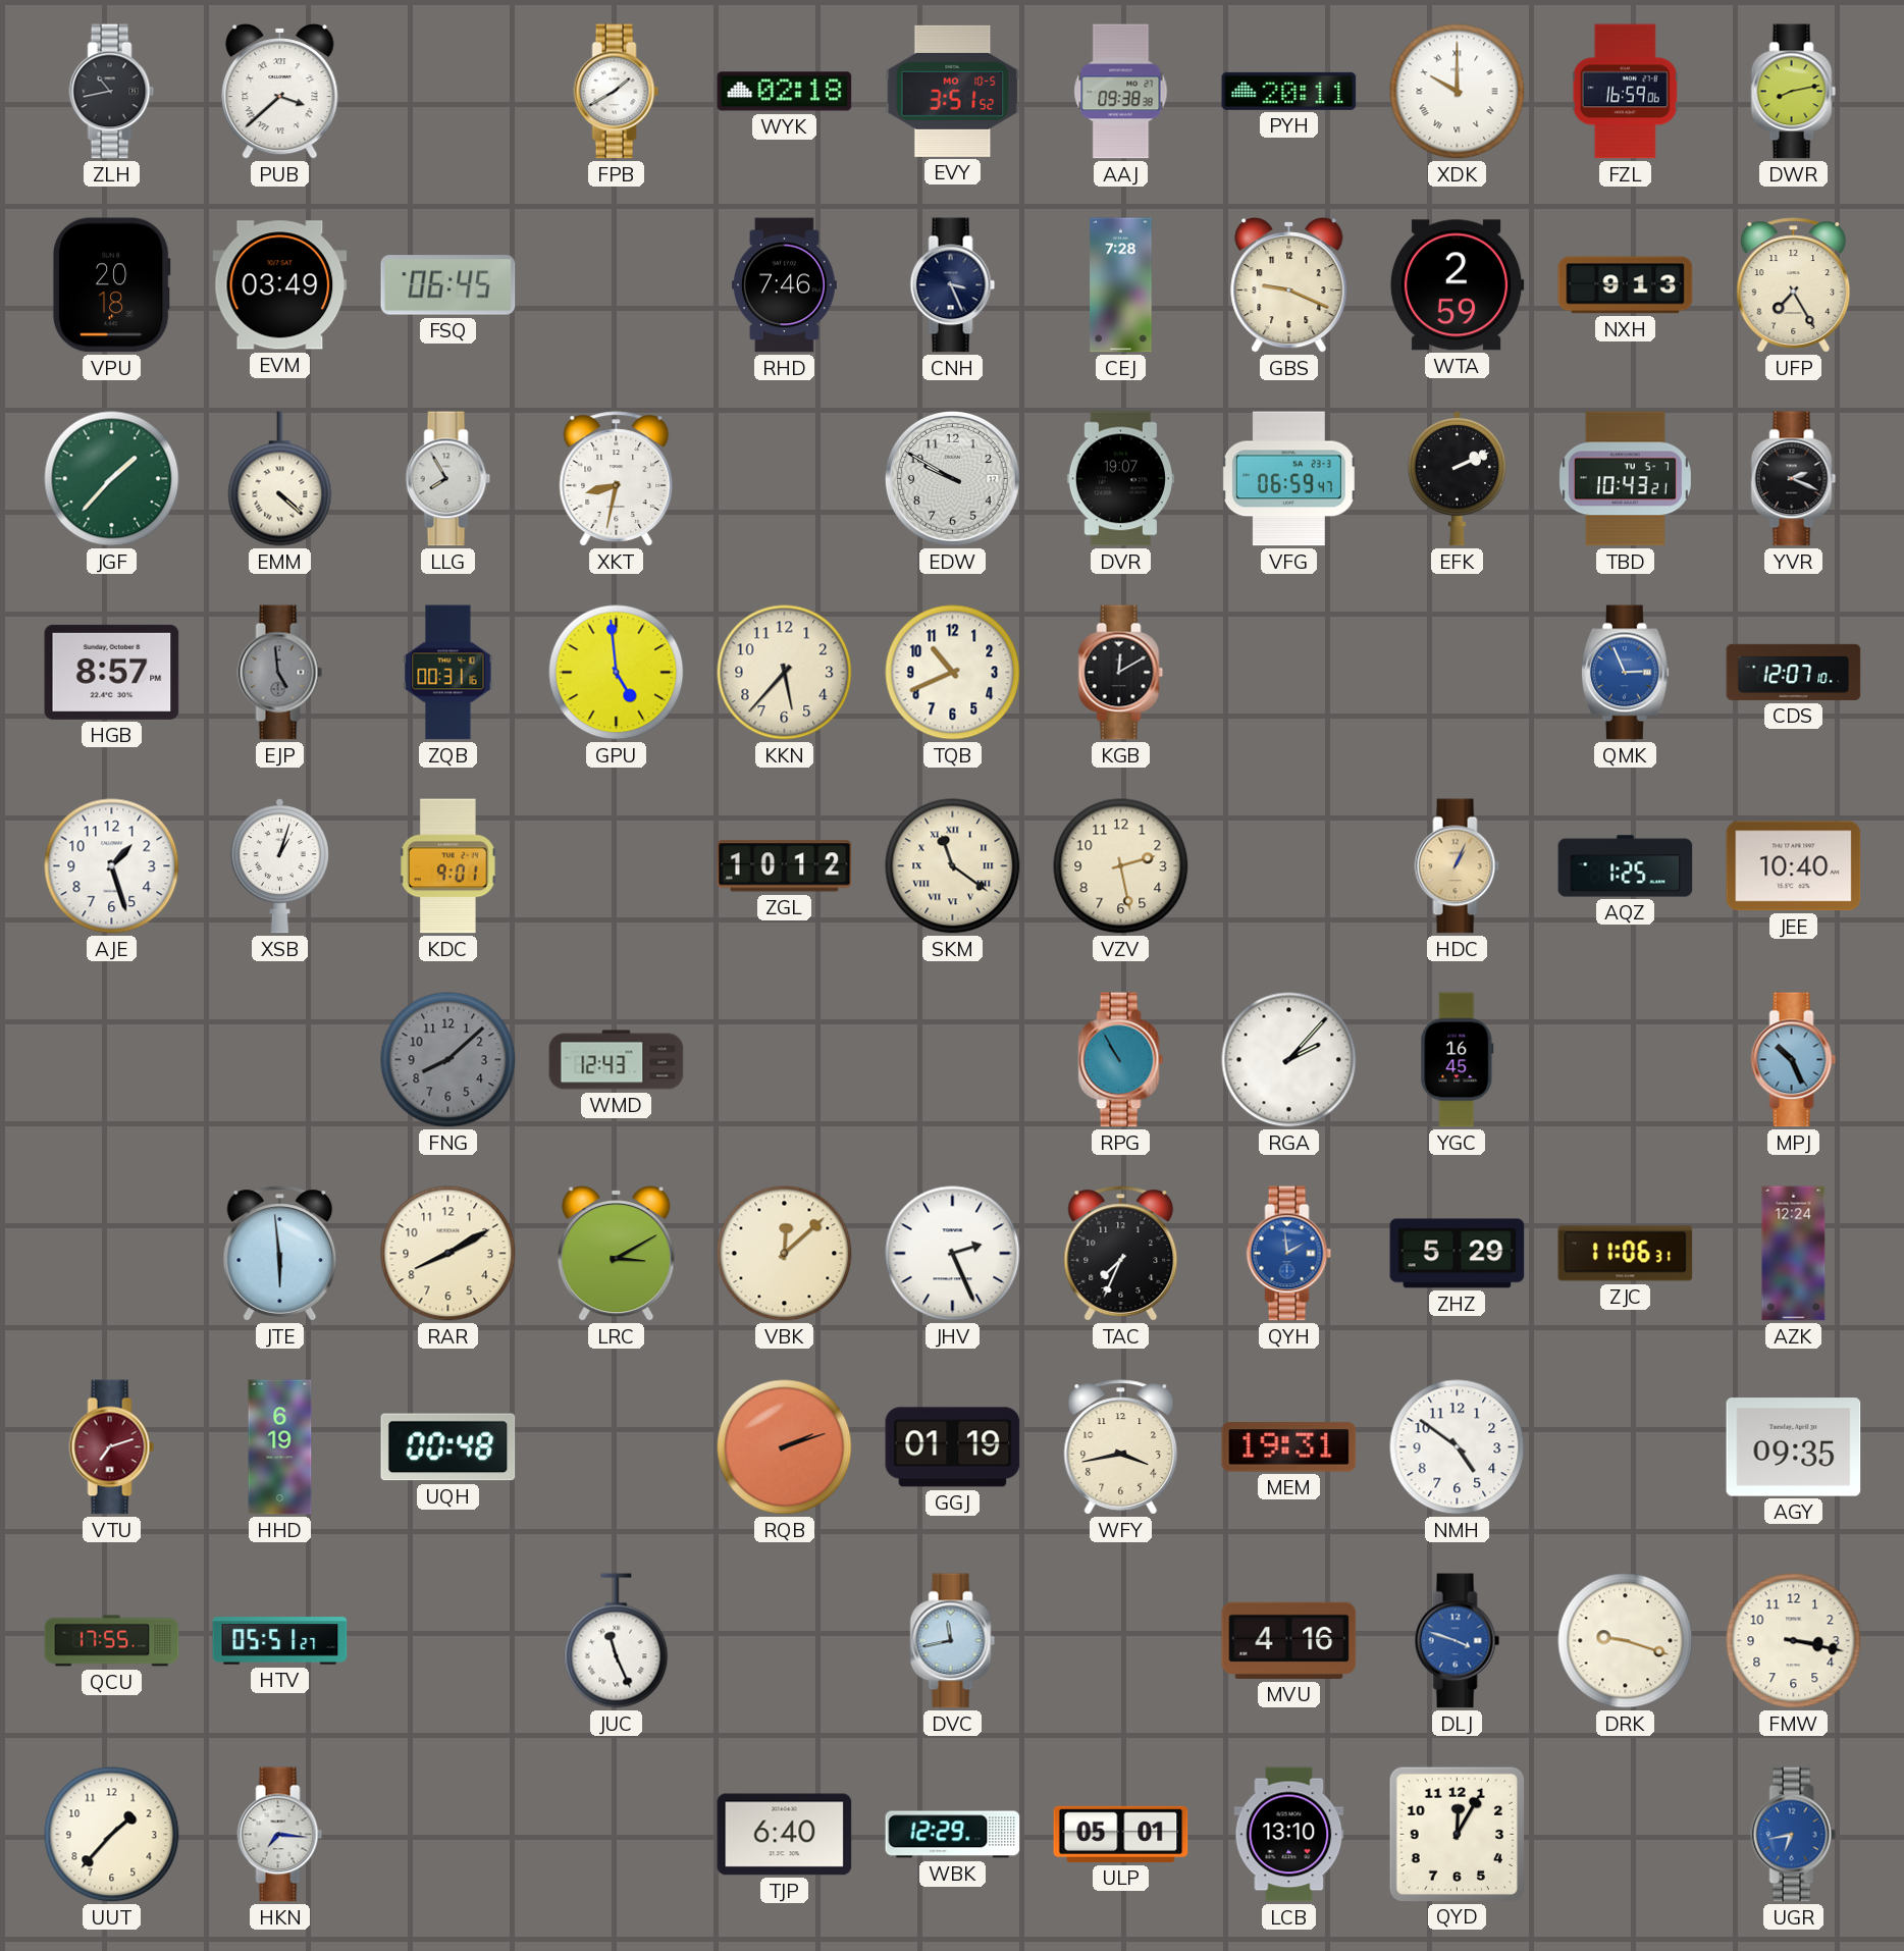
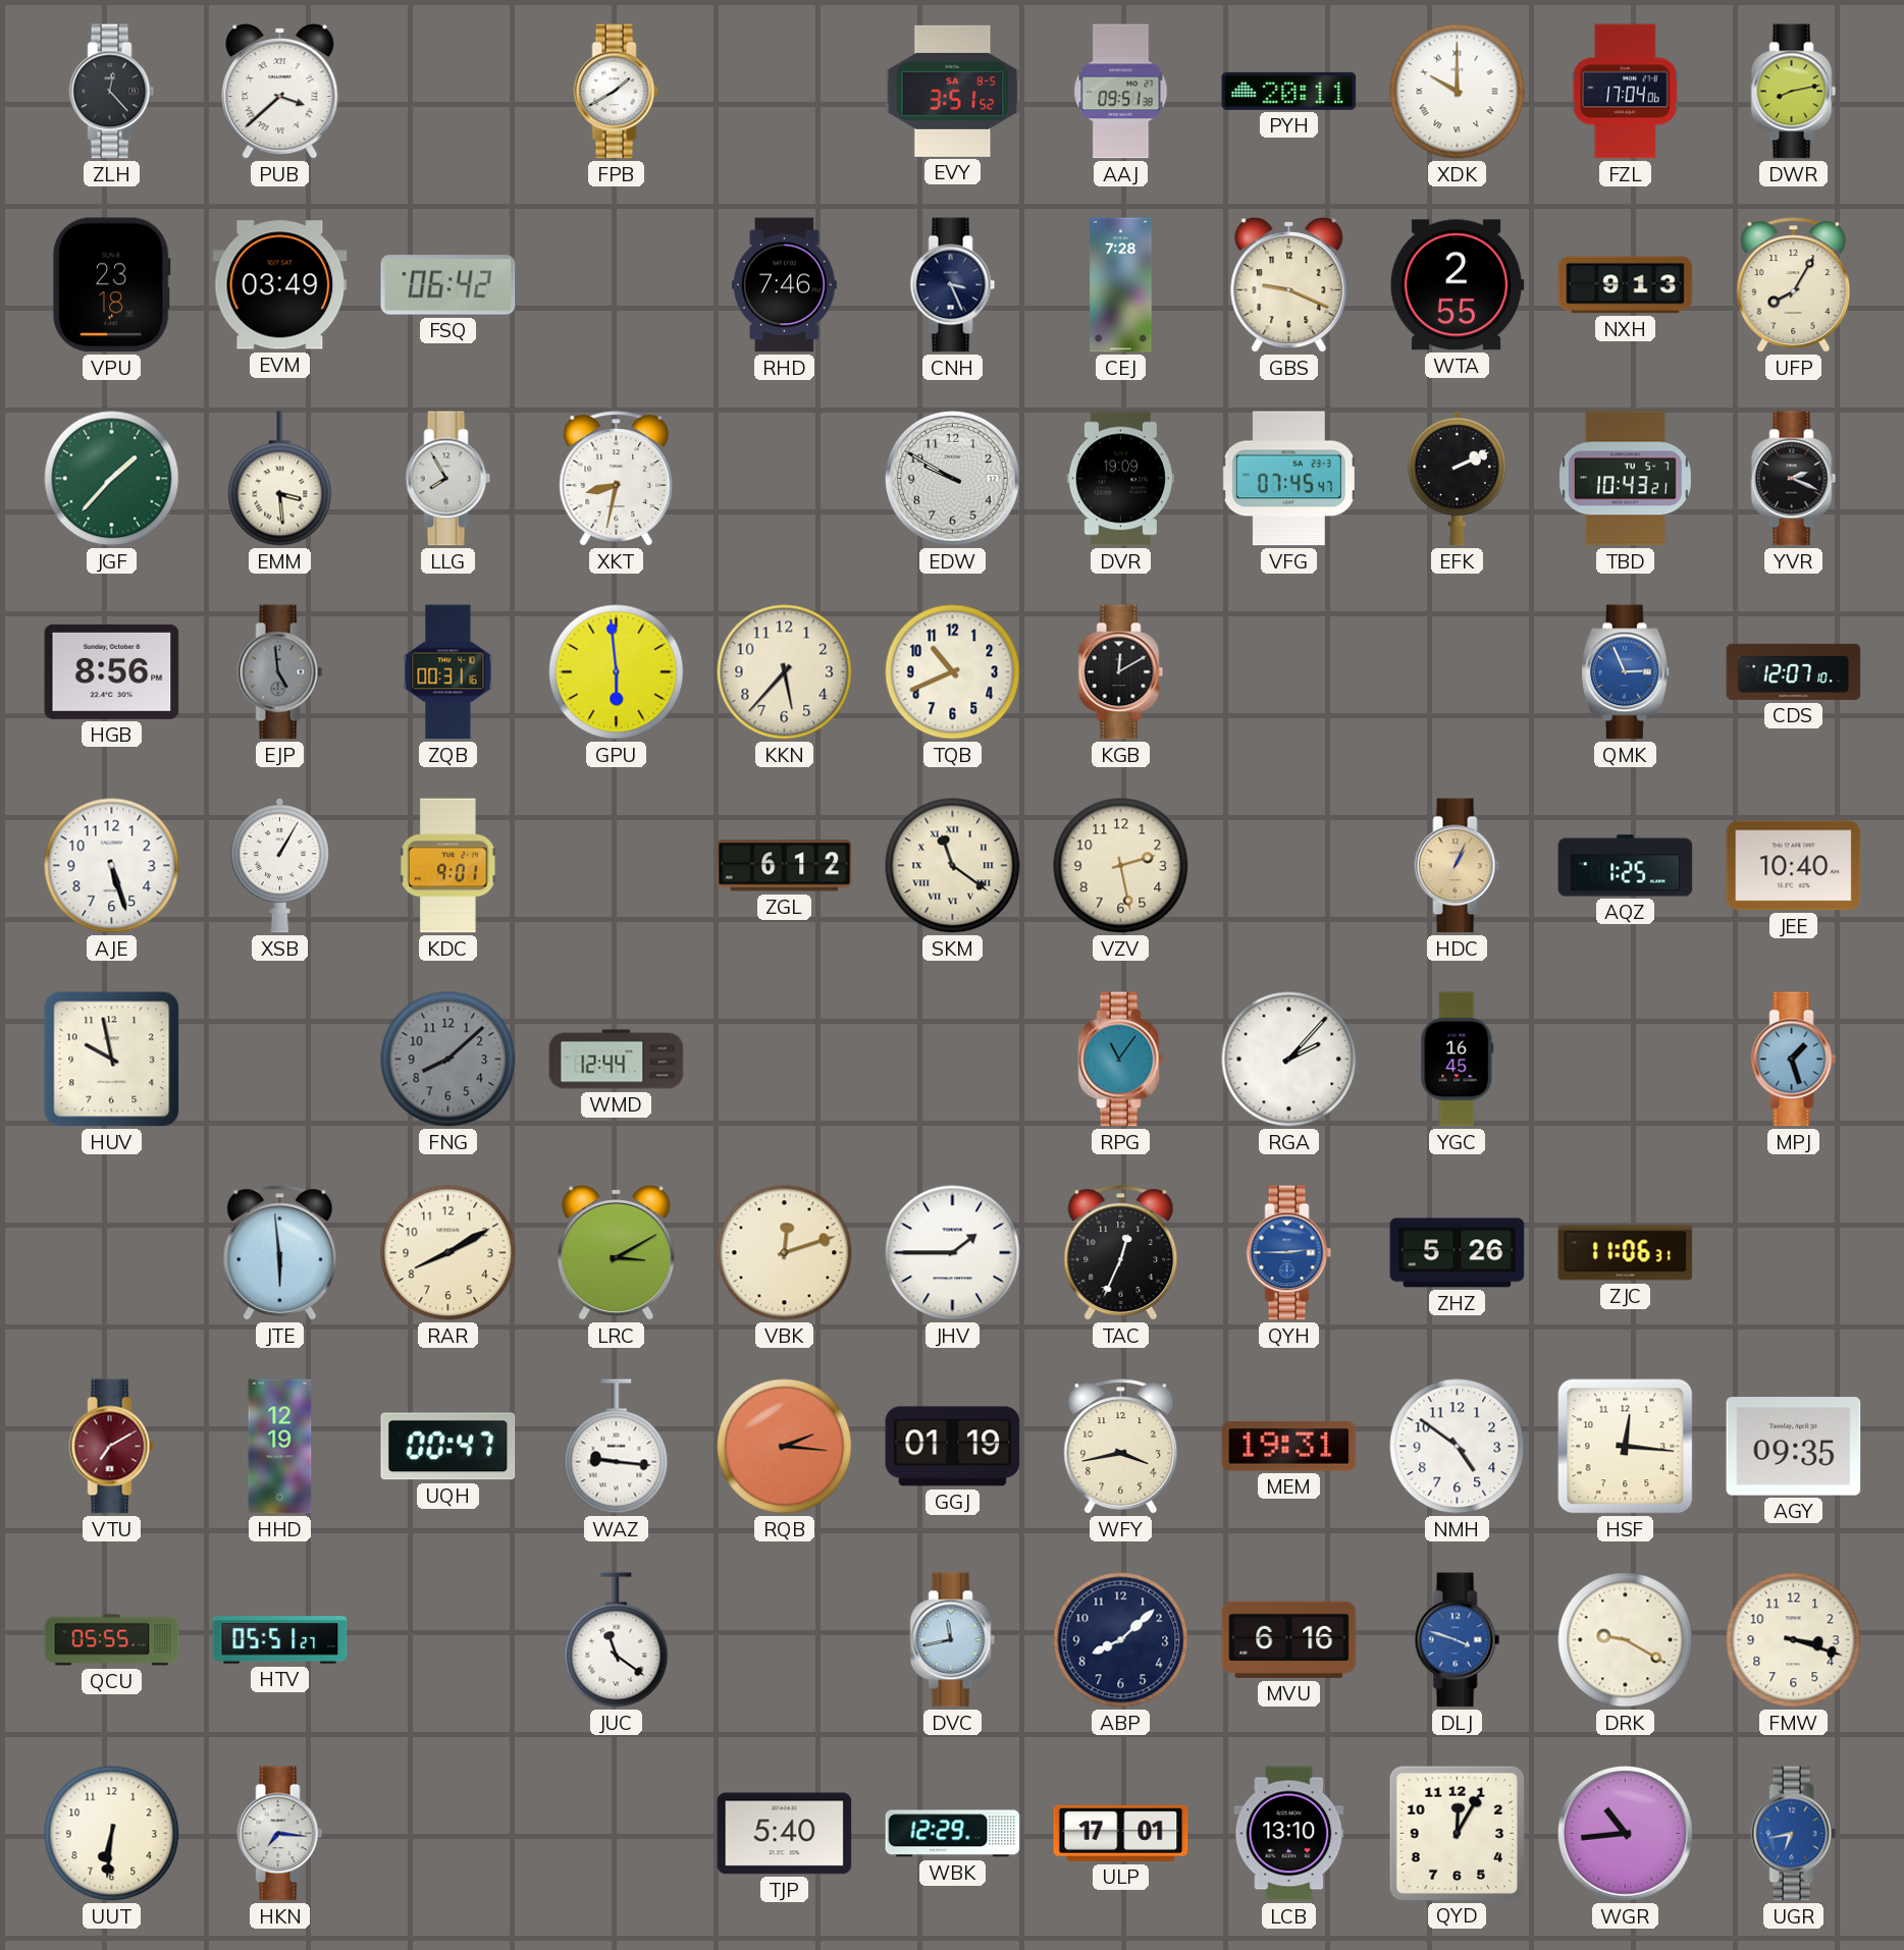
ZLH: 10:43 -> 12:23
WYK: 02:18 -> none
EVY date: MO 10-5 -> SA 8-5
AAJ: 09:38 -> 09:51
FZL: 16:59 -> 17:04
VPU: 20:18 -> 23:18
FSQ: 06:45 -> 06:42
WTA: 2:59 -> 2:55
UFP: 7:25 -> 8:05
EMM: 4:22 -> 3:29
DVR: 19:07 -> 19:09
VFG: 06:59 -> 07:45
HGB: 8:57 -> 8:56
GPU: 4:59 -> 5:59
AJE: 1:27 -> 5:27
XSB: 1:03 -> 1:05
ZGL: 10:12 -> 6:12
HUV: none -> 9:58
WMD: 12:43 -> 12:44
RPG: 10:55 -> 11:06
MPJ: 10:26 -> 1:27
VBK: 12:08 -> 12:12
JHV: 2:26 -> 1:45
TAC: 7:34 -> 12:34
QYH: 1:59 -> 2:45
ZHZ: 5:29 -> 5:26
AZK: 12:24 -> none
VTU: 7:12 -> 7:10
HHD: 6:19 -> 12:19
UQH: 00:48 -> 00:47
WAZ: none -> 9:16
RQB: 2:12 -> 2:16
HSF: none -> 12:16
QCU: 17:55 -> 05:55
JUC: 11:26 -> 11:21
ABP: none -> 8:08
MVU: 4:16 -> 6:16
DRK: 9:18 -> 9:20
FMW: 3:17 -> 3:18
UUT: 1:37 -> 6:31
TJP: 6:40 -> 5:40
ULP: 05:01 -> 17:01
WGR: none -> 10:44
